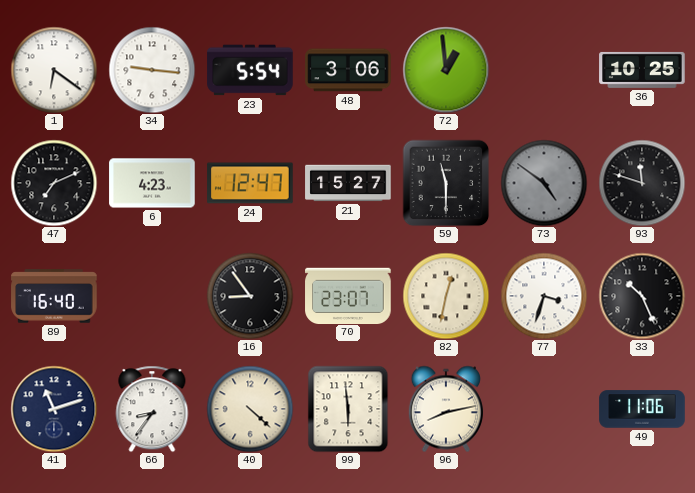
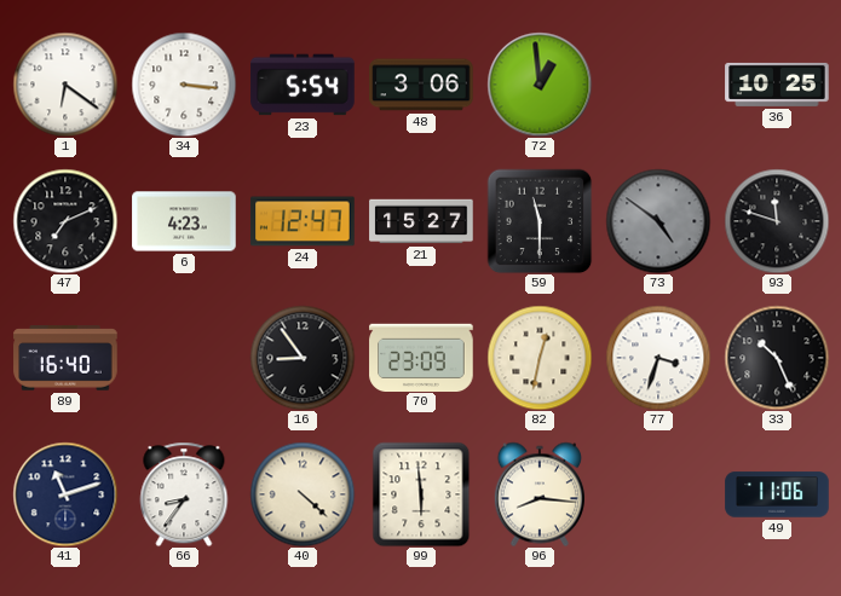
34: 9:16 -> 3:16
70: 23:07 -> 23:09
96: 8:13 -> 8:16
